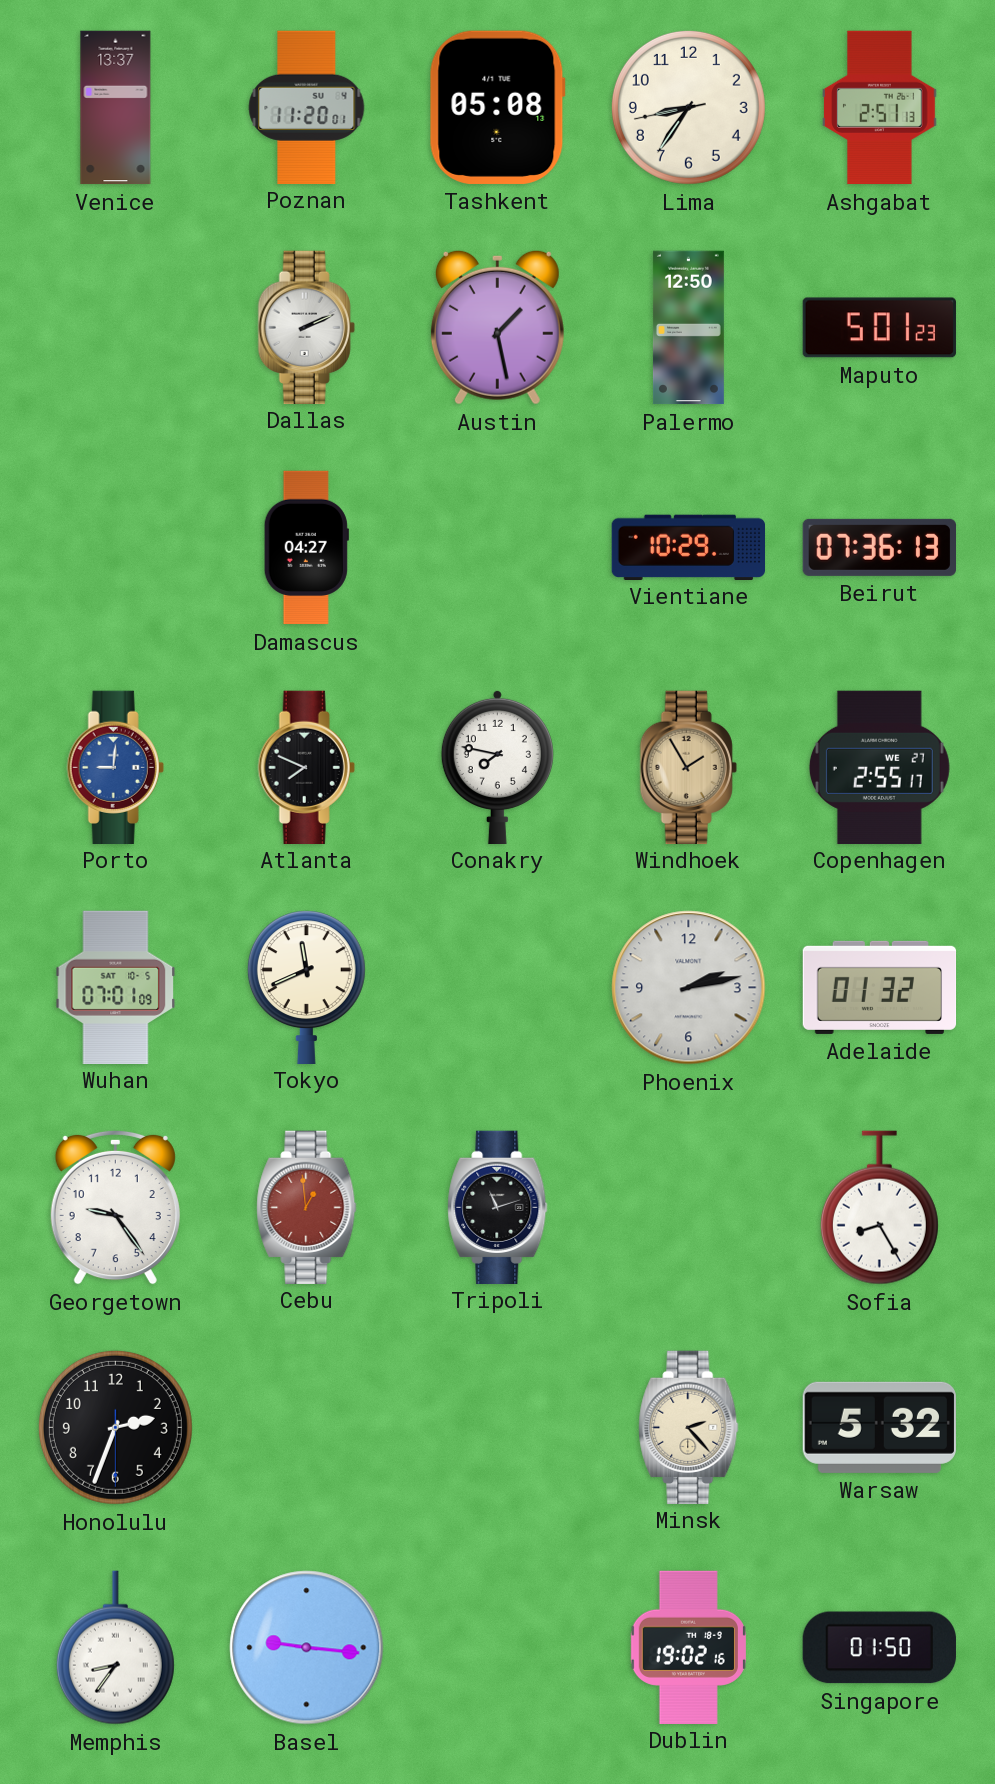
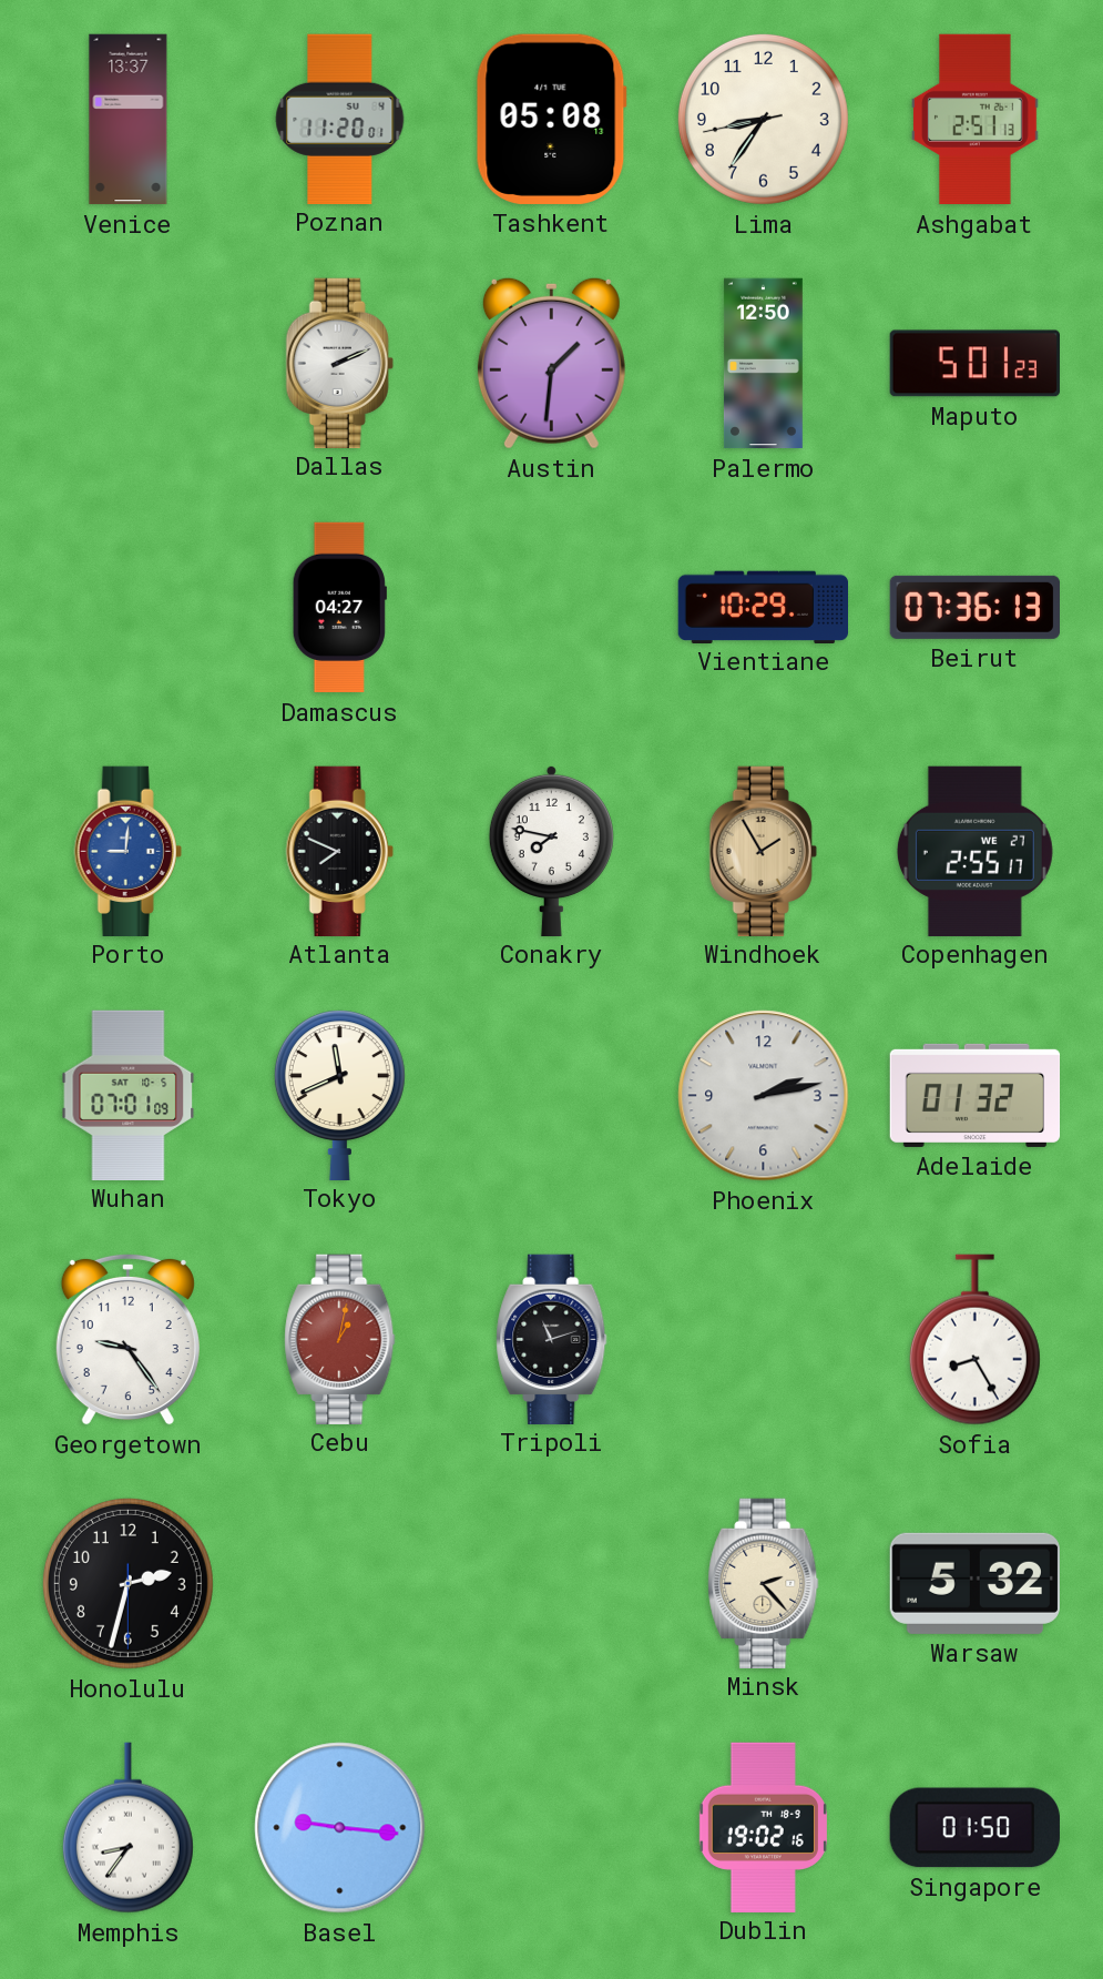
Austin: 1:28 -> 1:31
Cebu: 12:59 -> 1:02
Honolulu: 2:33 -> 2:32
